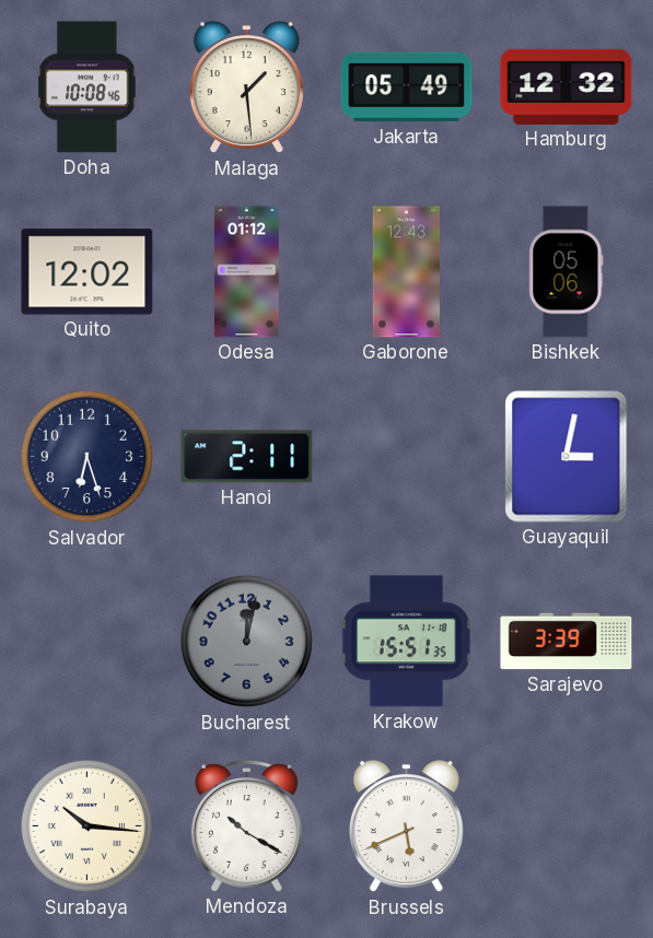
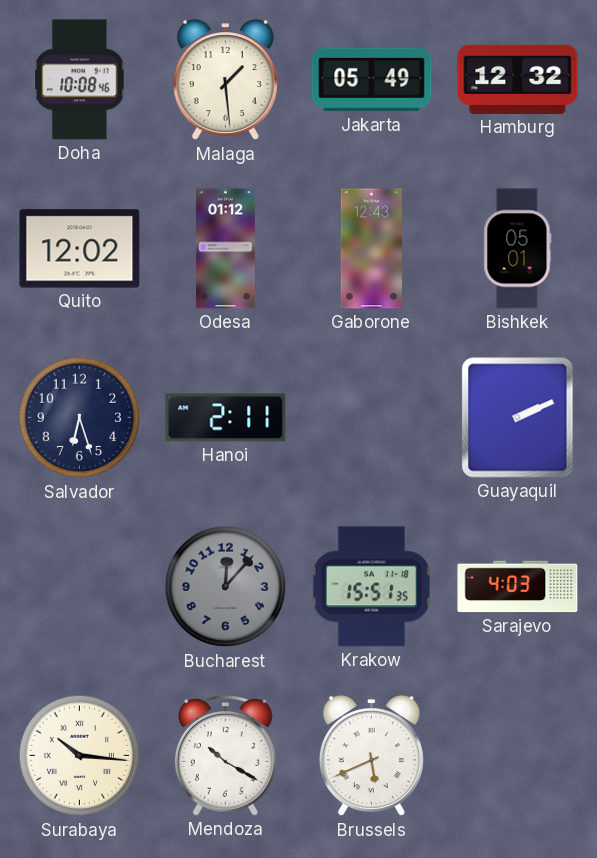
Bishkek: 05:06 -> 05:01
Guayaquil: 3:02 -> 2:11
Bucharest: 12:02 -> 12:07
Sarajevo: 3:39 -> 4:03
